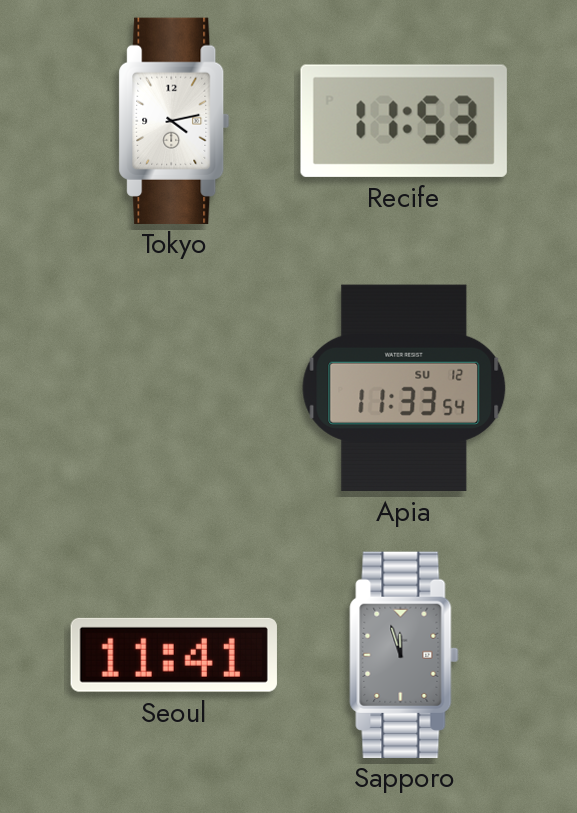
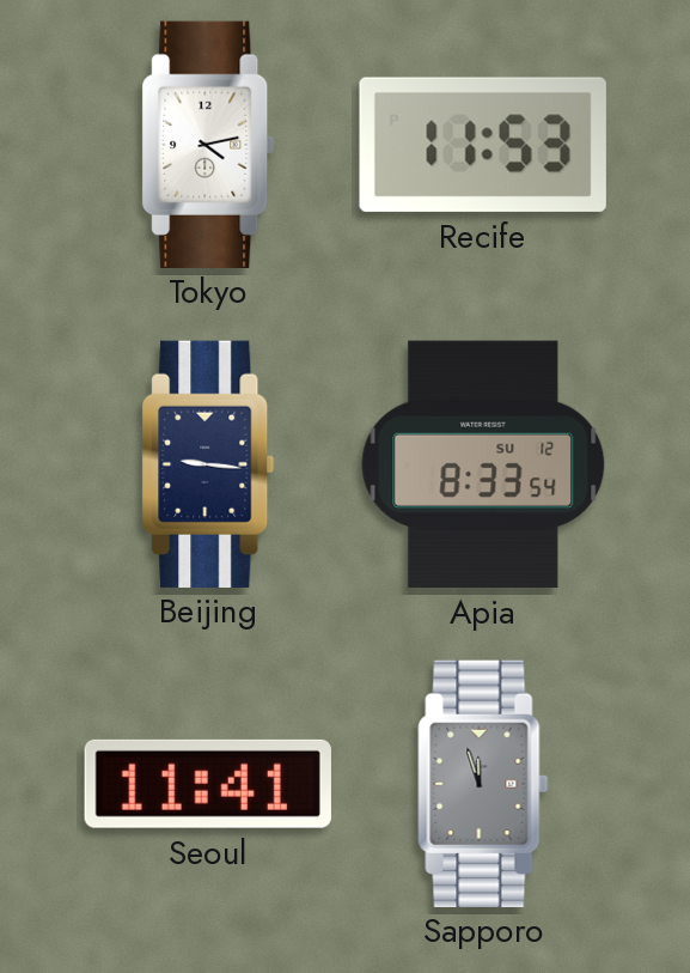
Beijing: none -> 9:16
Apia: 11:33 -> 8:33
